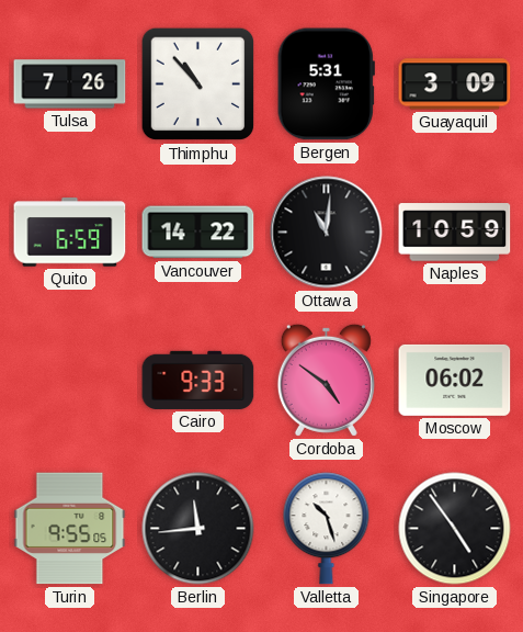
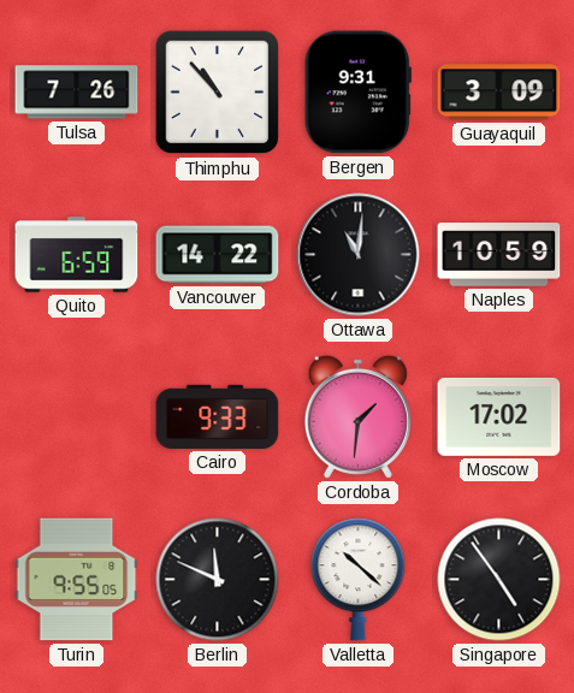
Bergen: 5:31 -> 9:31
Cordoba: 4:51 -> 1:31
Moscow: 06:02 -> 17:02
Berlin: 11:44 -> 11:49
Valletta: 10:27 -> 10:22
